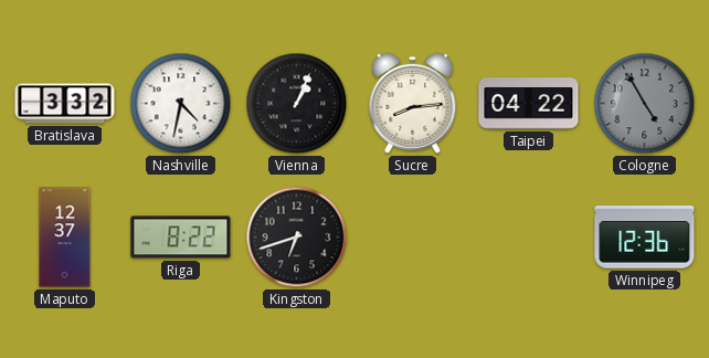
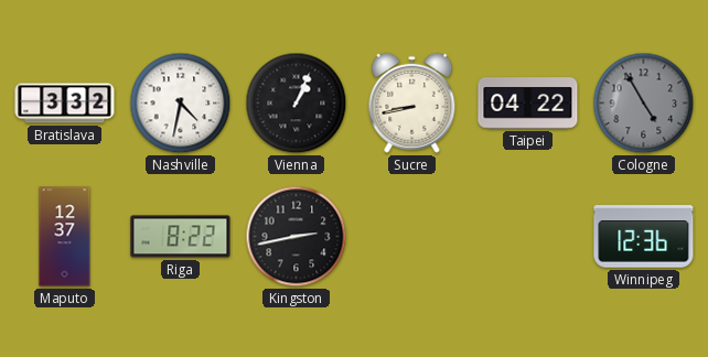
Sucre: 8:14 -> 8:43
Kingston: 6:42 -> 2:43
